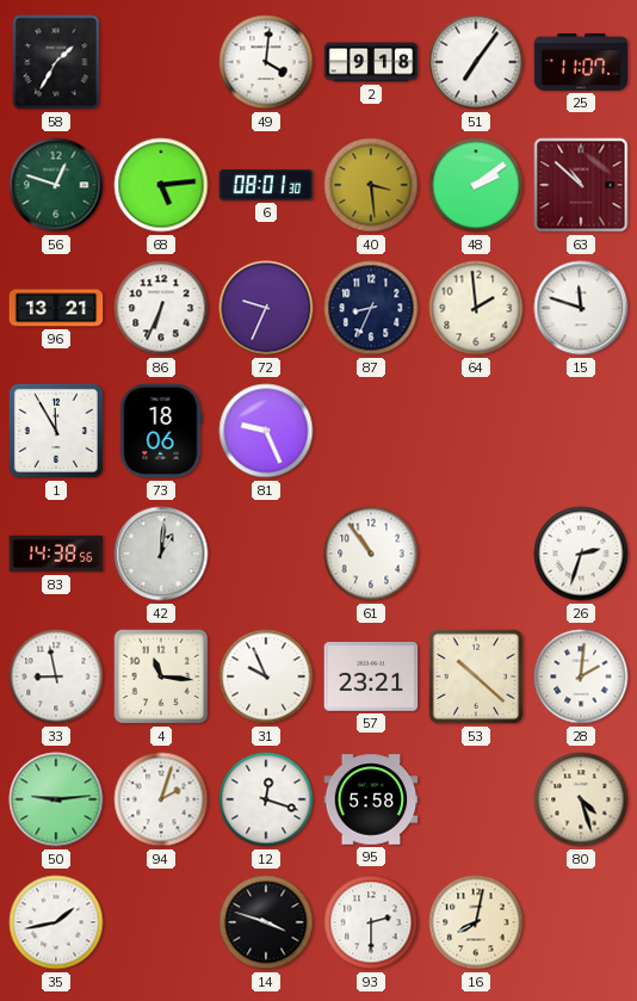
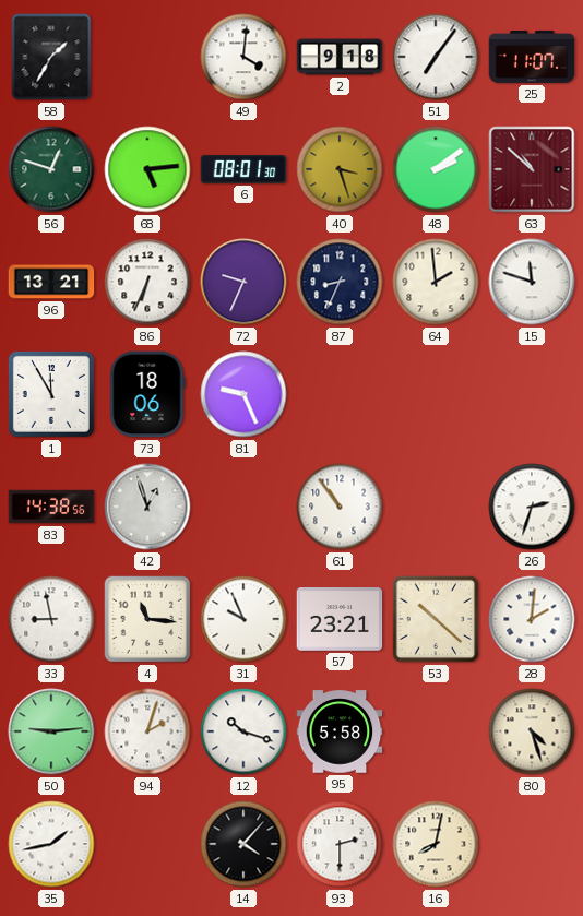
40: 3:29 -> 3:27
42: 1:01 -> 12:57
12: 12:18 -> 10:18
14: 3:48 -> 4:07
